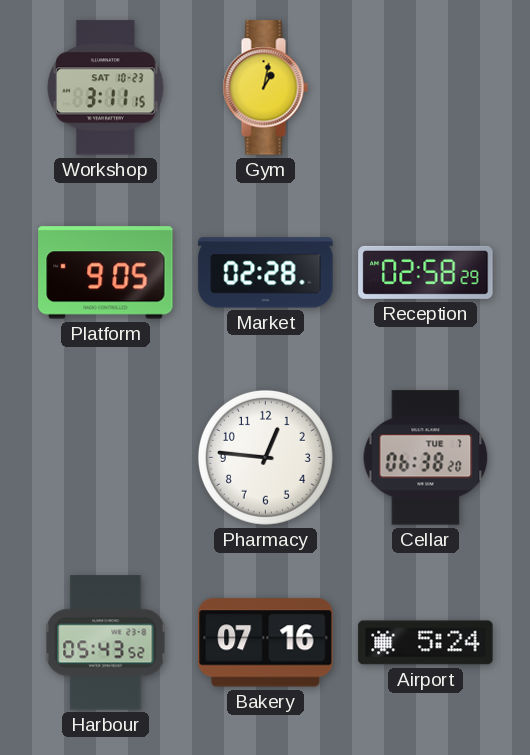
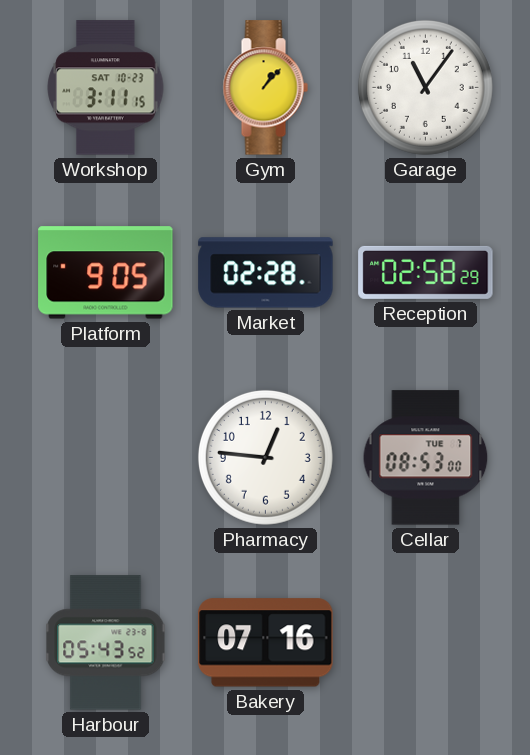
Gym: 1:02 -> 1:07
Garage: none -> 11:06
Cellar: 06:38 -> 08:53
Airport: 5:24 -> none
